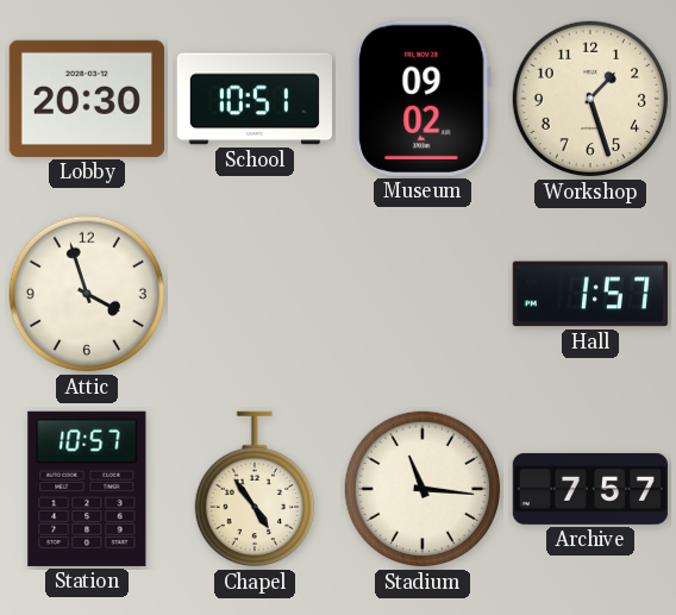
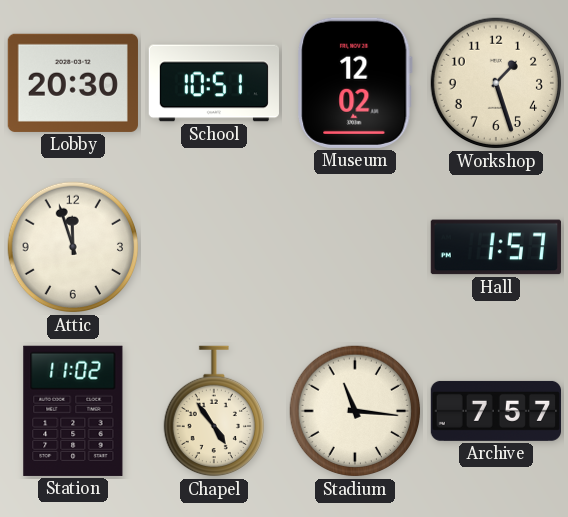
Museum: 09:02 -> 12:02
Attic: 3:57 -> 11:57
Station: 10:57 -> 11:02
